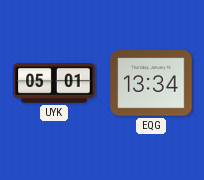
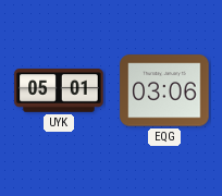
EQG: 13:34 -> 03:06
